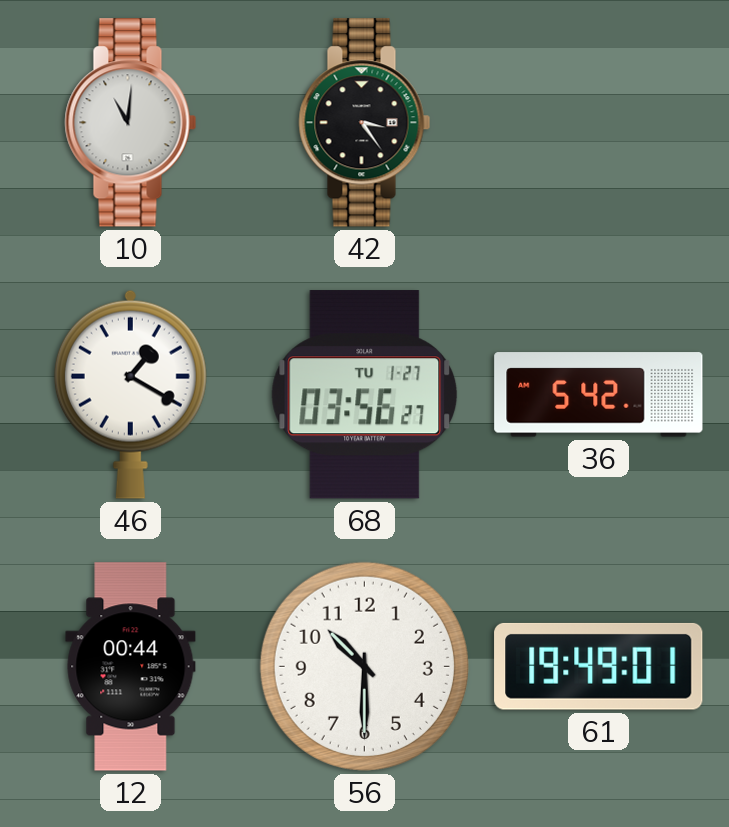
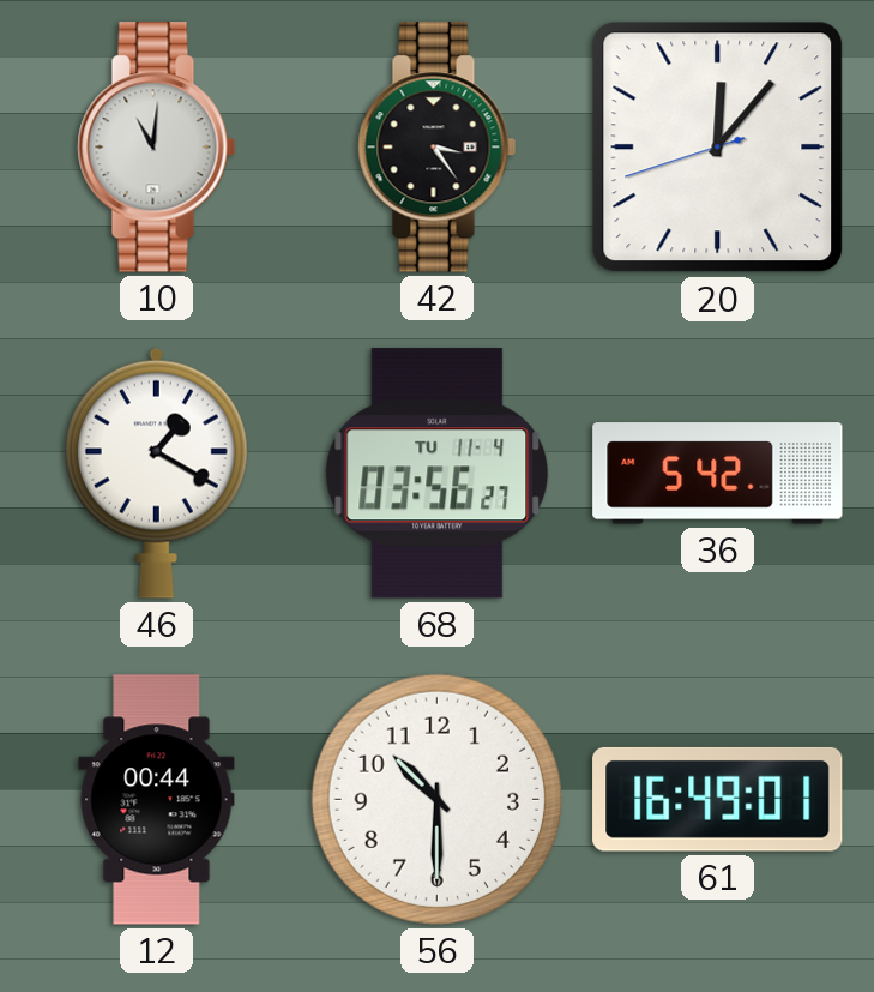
20: none -> 12:06
68 date: TU 1-27 -> TU 11-4
61: 19:49 -> 16:49
